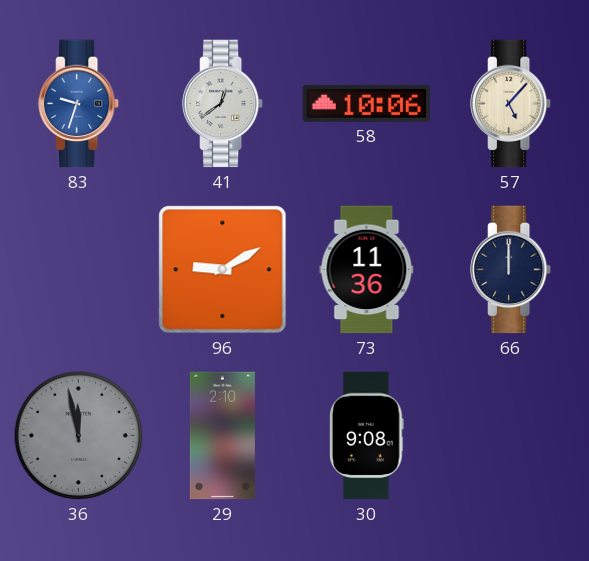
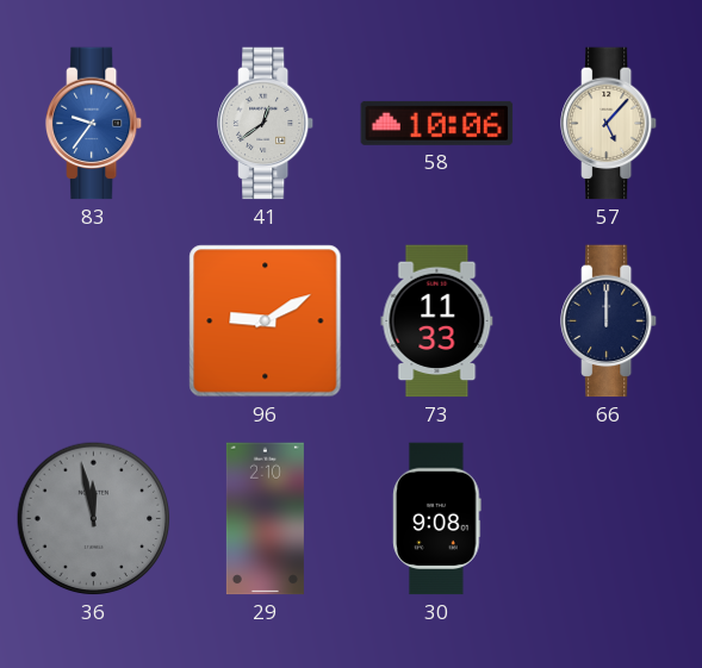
83: 9:33 -> 9:36
73: 11:36 -> 11:33
